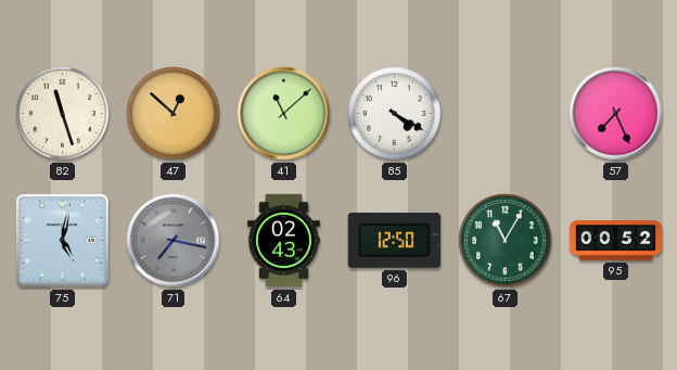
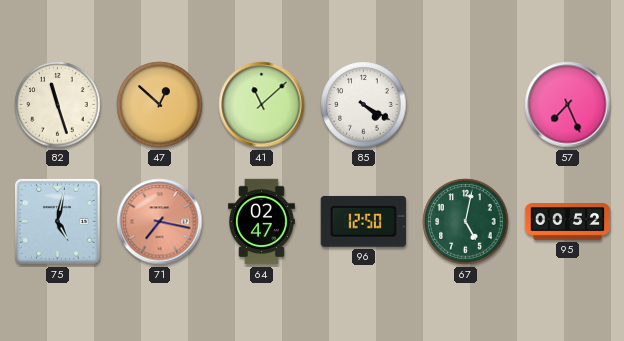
71 dial: grey -> salmon
64: 02:43 -> 02:47
67: 11:05 -> 5:02
